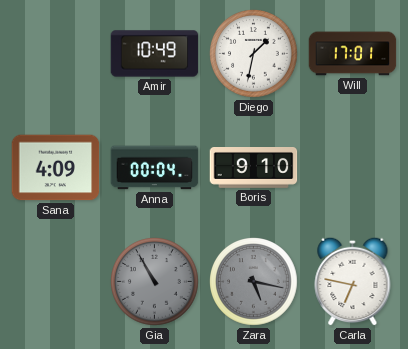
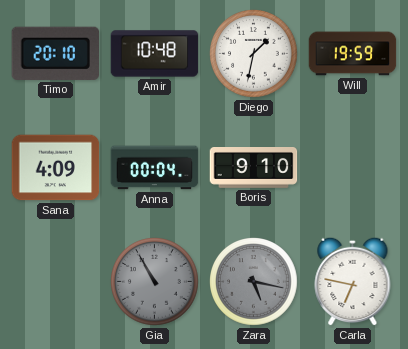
Timo: none -> 20:10
Amir: 10:49 -> 10:48
Will: 17:01 -> 19:59
